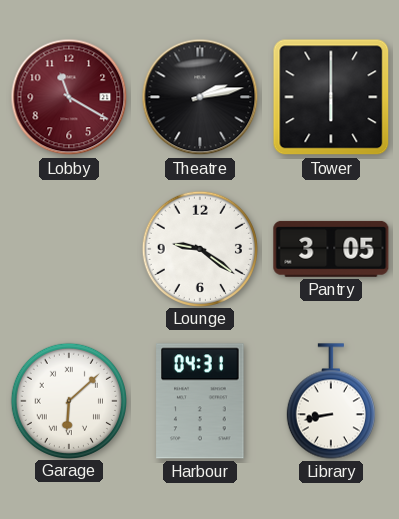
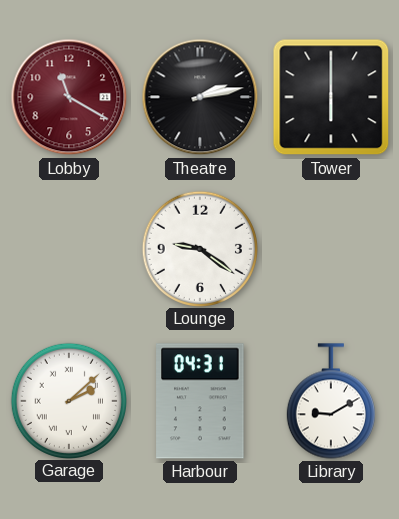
Pantry: 3:05 -> none
Garage: 6:08 -> 2:08
Library: 8:43 -> 9:10
